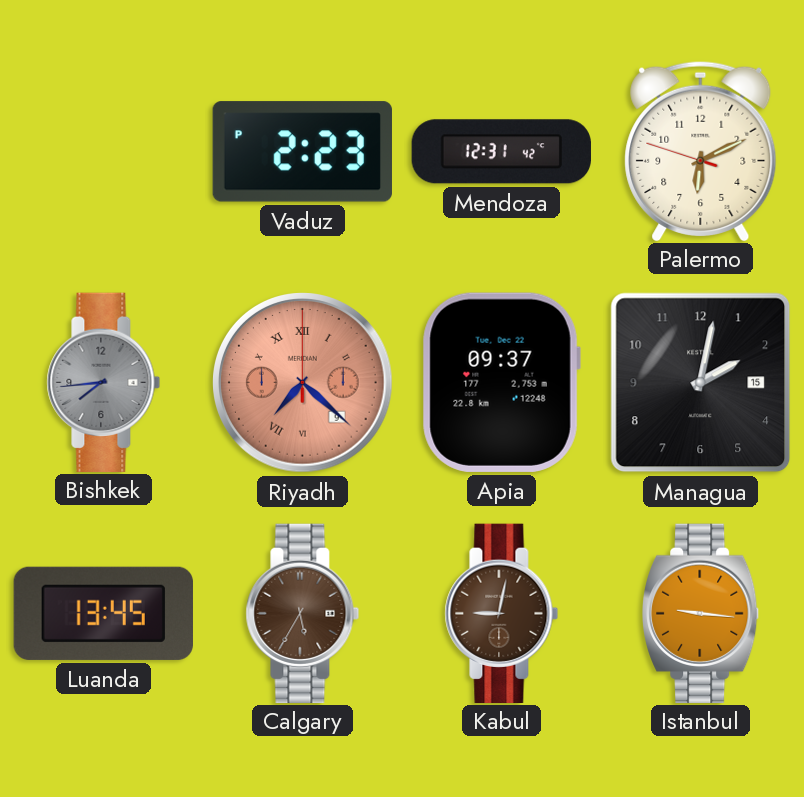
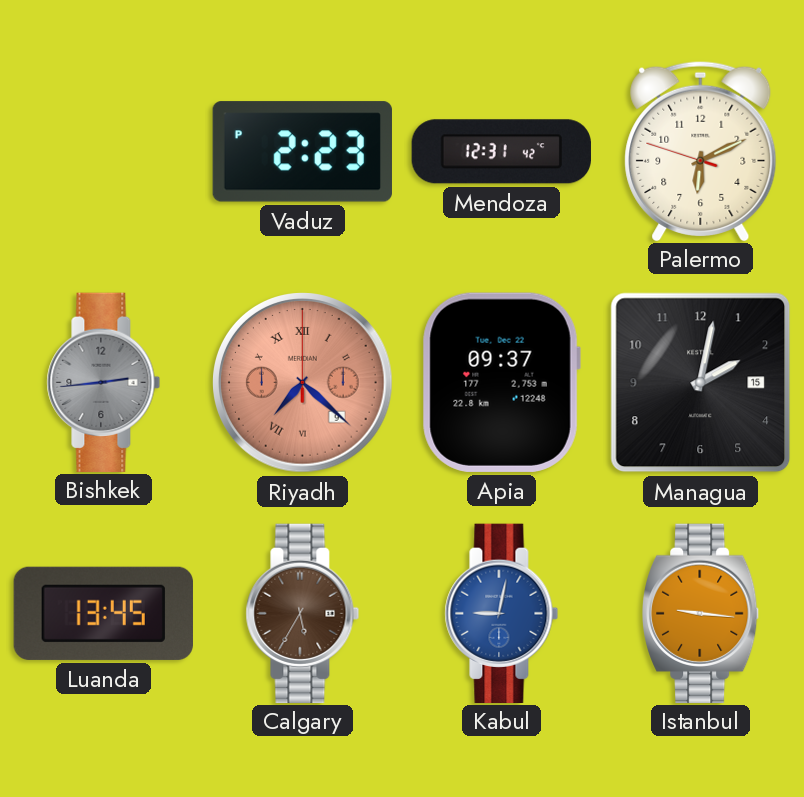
Bishkek: 7:44 -> 2:44
Kabul dial: brown -> blue
